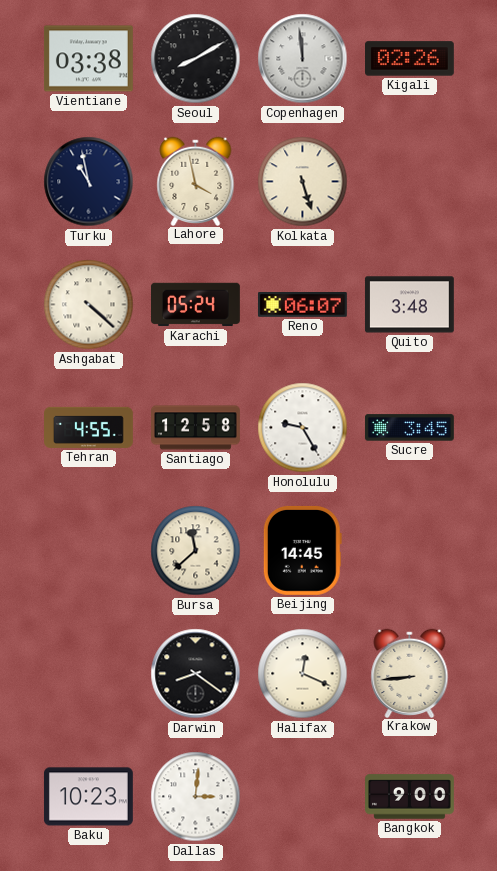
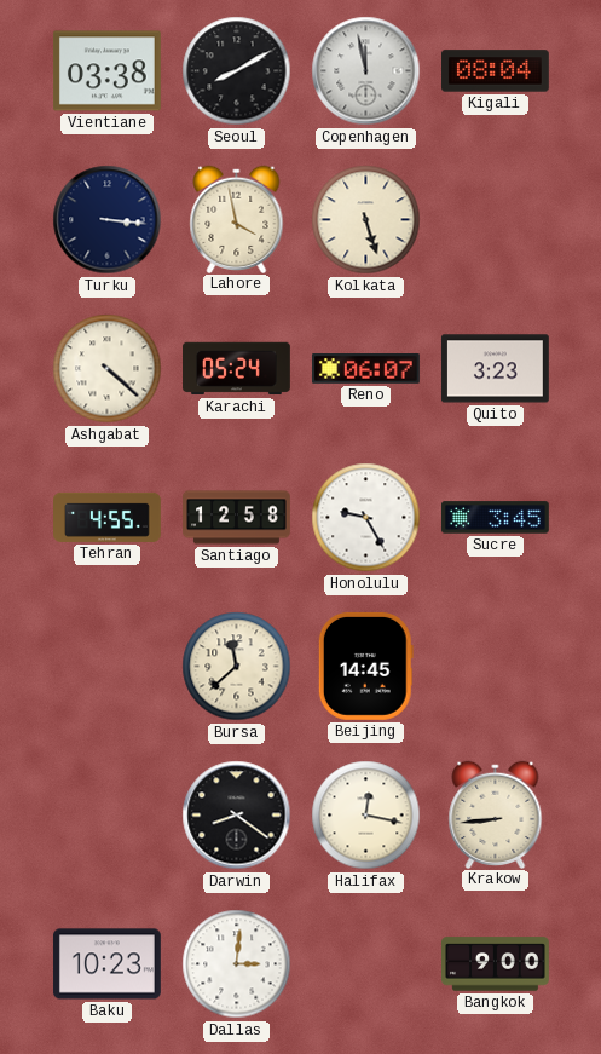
Copenhagen: 11:59 -> 11:58
Kigali: 02:26 -> 08:04
Turku: 10:58 -> 3:16
Quito: 3:48 -> 3:23
Halifax: 12:19 -> 12:17
